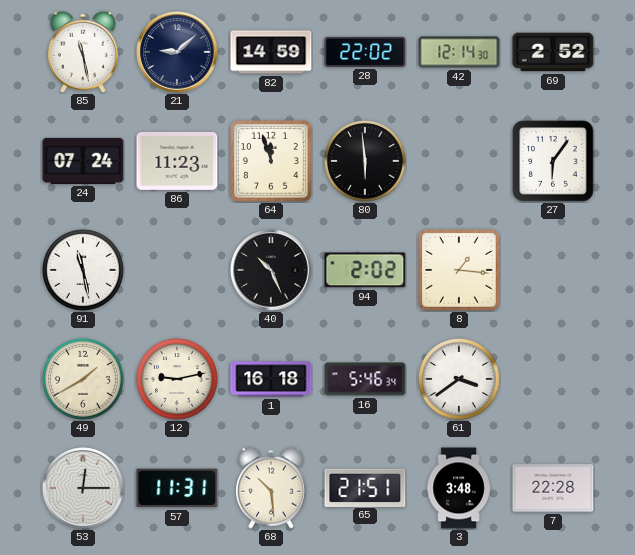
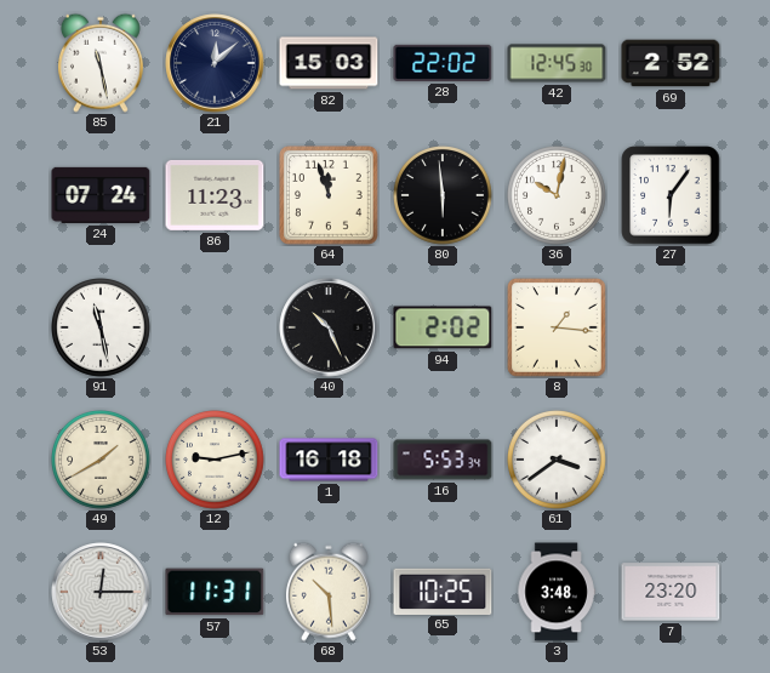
21: 9:08 -> 12:08
82: 14:59 -> 15:03
42: 12:14 -> 12:45
36: none -> 10:02
16: 5:46 -> 5:53
65: 21:51 -> 10:25
7: 22:28 -> 23:20
